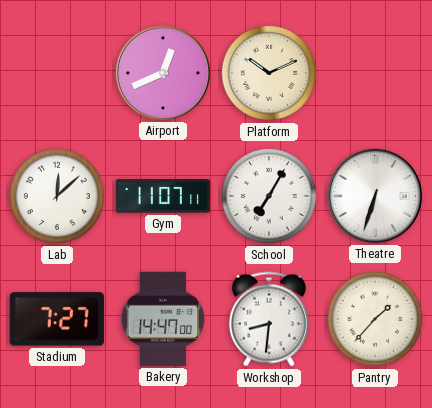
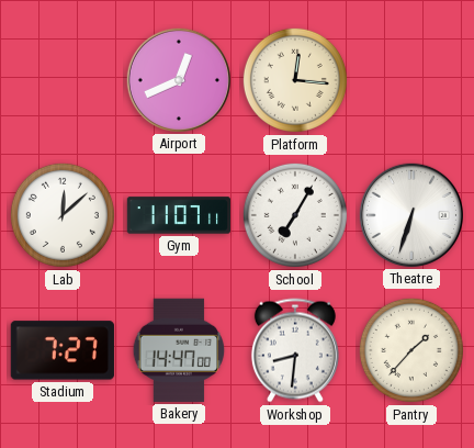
Platform: 10:11 -> 12:16
